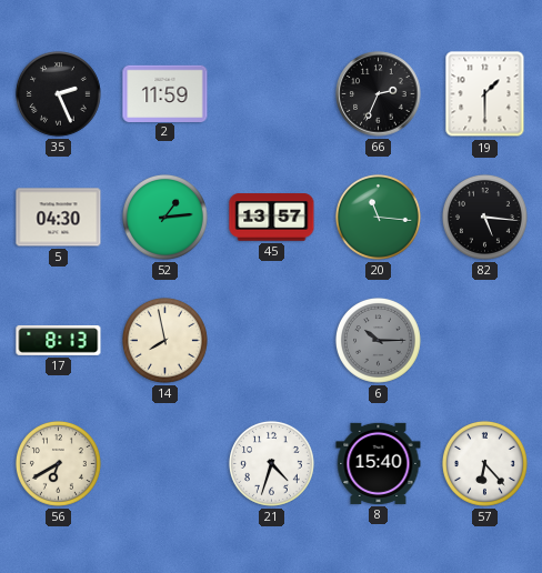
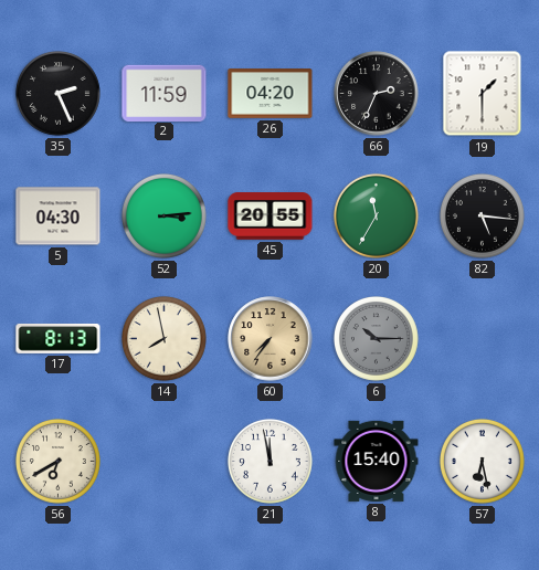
26: none -> 04:20
52: 1:14 -> 3:14
45: 13:57 -> 20:55
20: 11:16 -> 11:35
60: none -> 7:36
21: 4:33 -> 11:58
57: 6:23 -> 6:28
